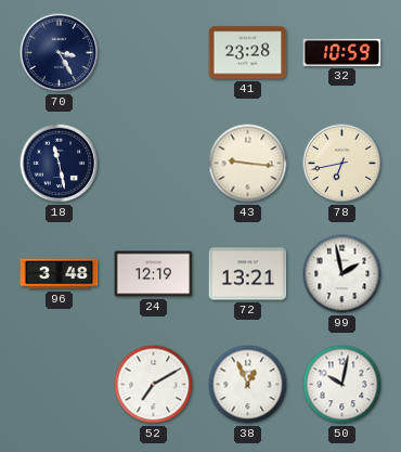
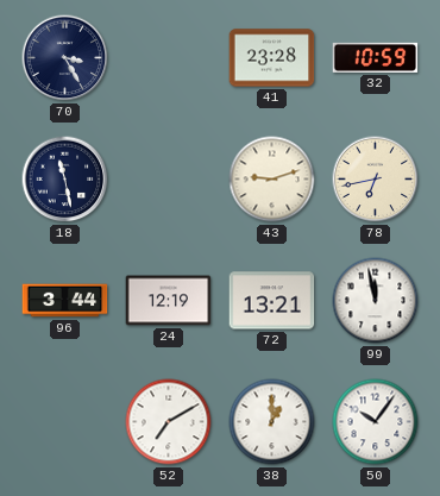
43: 9:16 -> 9:12
96: 3:48 -> 3:44
99: 1:58 -> 11:58
38: 12:56 -> 1:00
50: 10:02 -> 10:06
